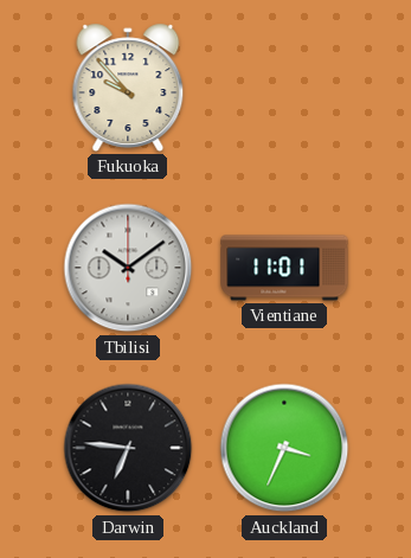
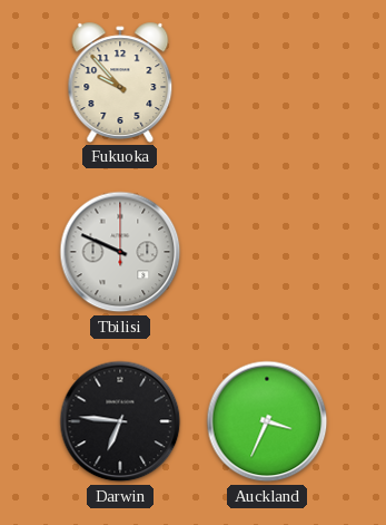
Tbilisi: 10:09 -> 9:49
Vientiane: 11:01 -> none
